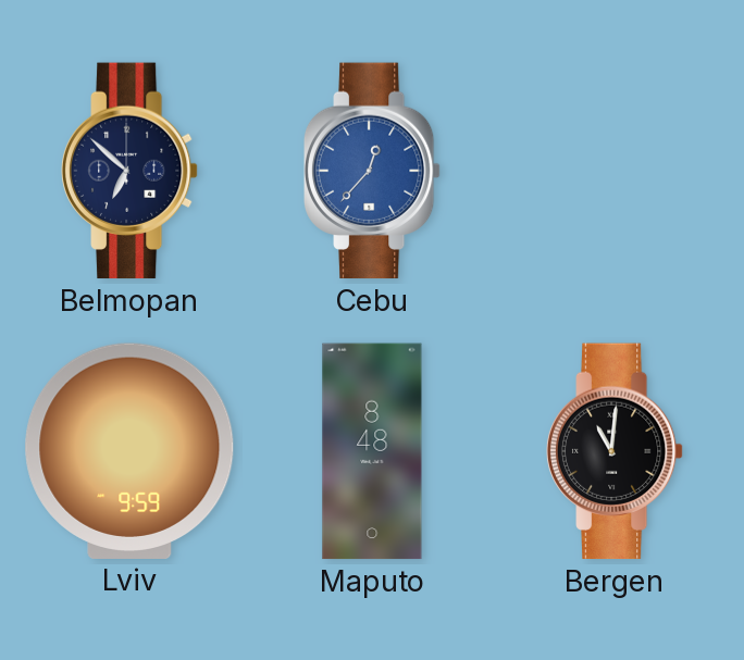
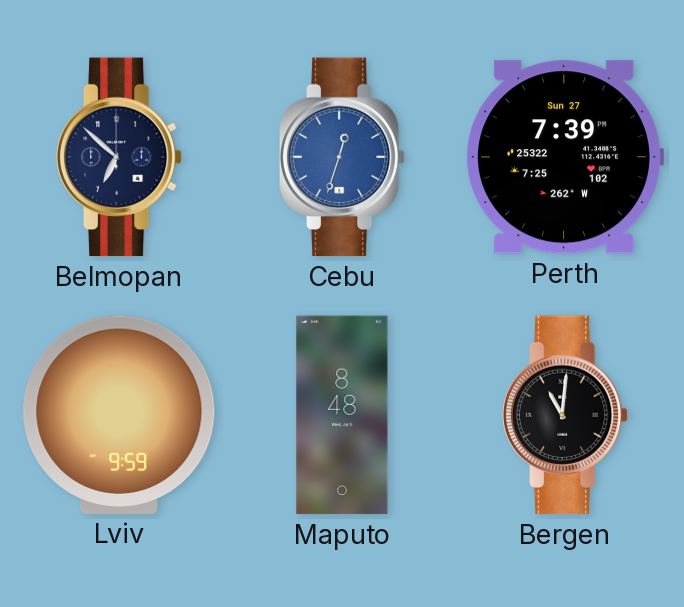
Cebu: 12:37 -> 12:33
Perth: none -> 7:39
